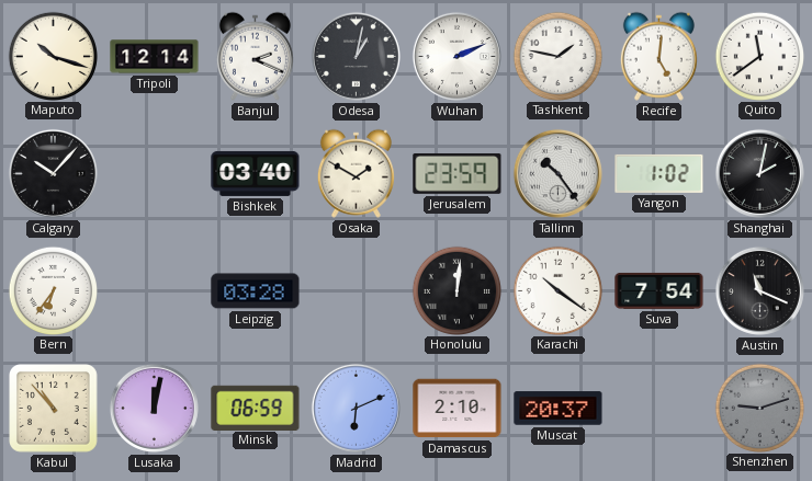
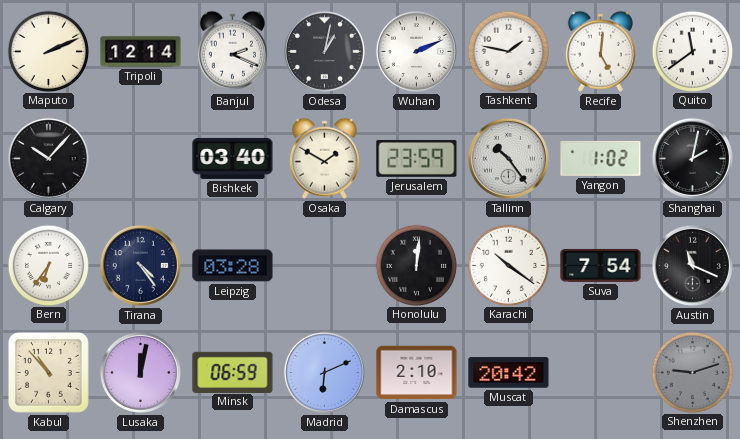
Maputo: 10:18 -> 2:11
Tirana: none -> 4:24
Muscat: 20:37 -> 20:42
